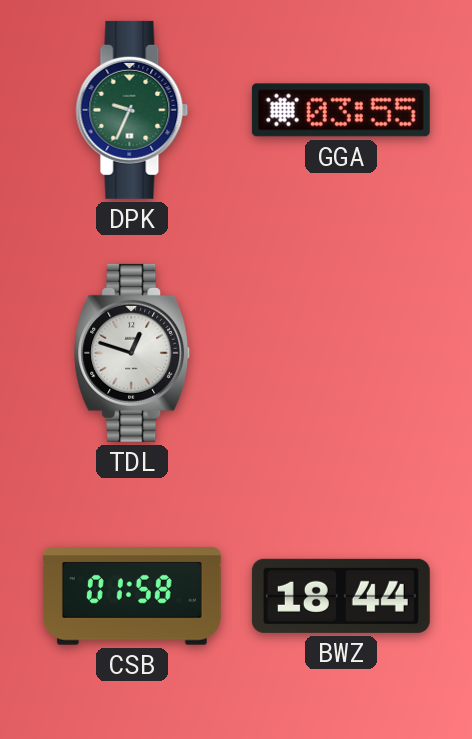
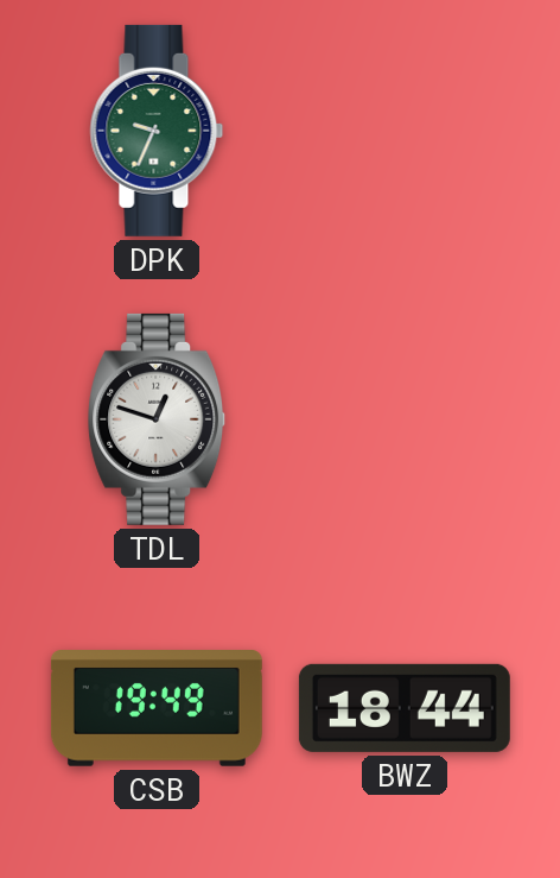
GGA: 03:55 -> none
CSB: 01:58 -> 19:49
